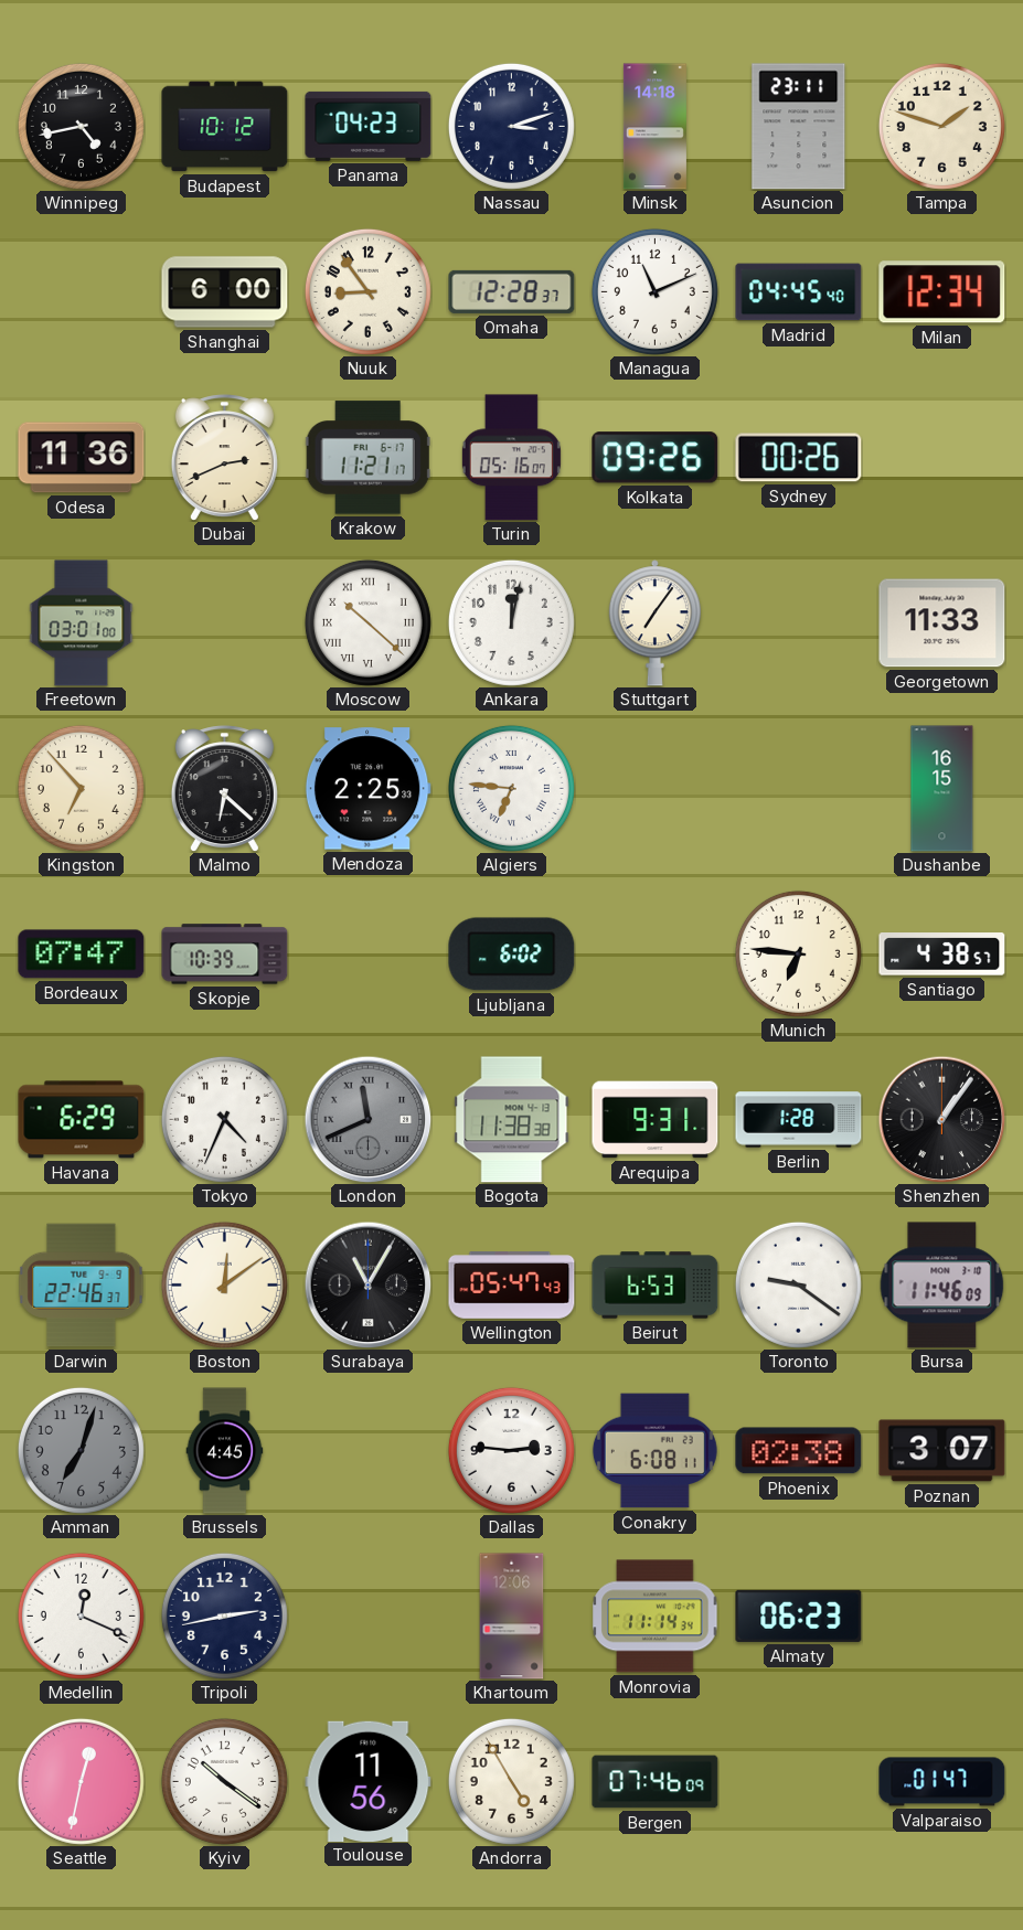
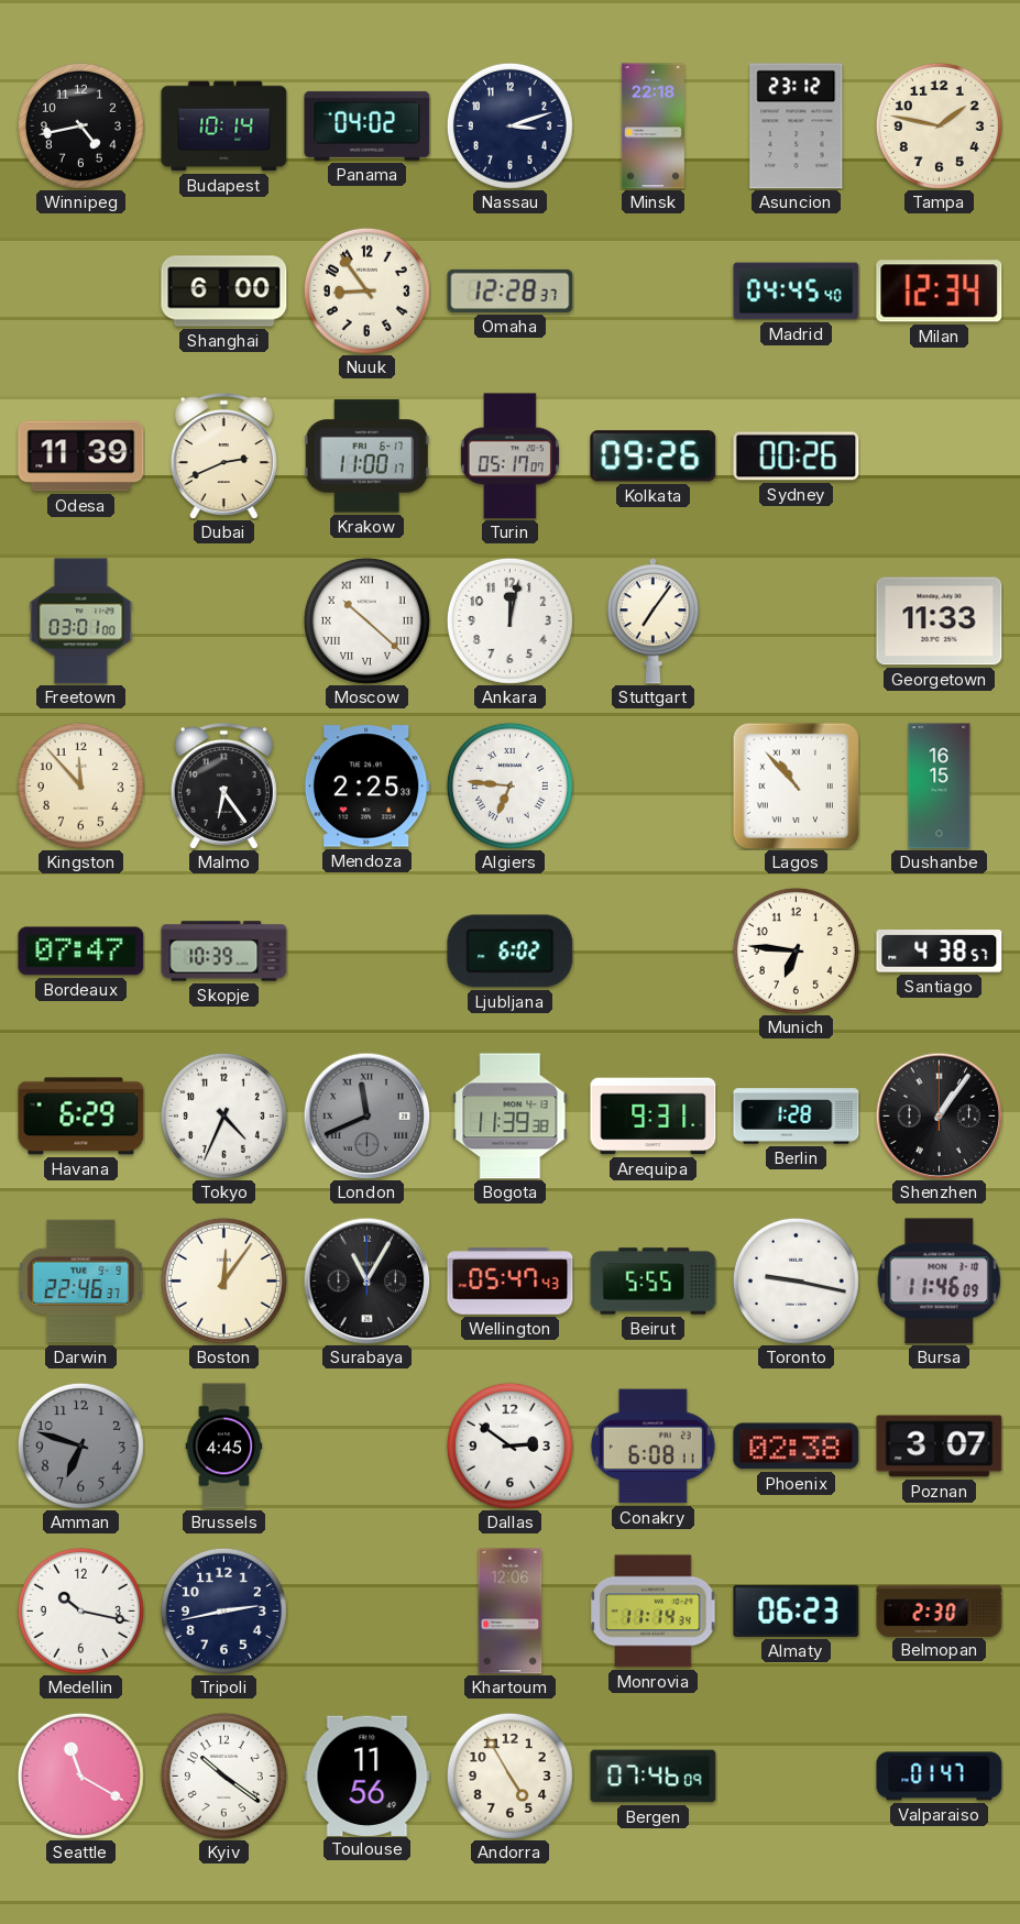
Budapest: 10:12 -> 10:14
Panama: 04:23 -> 04:02
Minsk: 14:18 -> 22:18
Asuncion: 23:11 -> 23:12
Tampa: 1:48 -> 1:47
Managua: 11:11 -> none
Odesa: 11:36 -> 11:39
Krakow: 11:21 -> 11:00
Turin: 05:16 -> 05:17
Kingston: 6:53 -> 11:53
Malmo: 6:22 -> 6:24
Lagos: none -> 10:53
Bogota: 11:38 -> 11:39
Boston: 12:09 -> 12:06
Beirut: 6:53 -> 5:55
Toronto: 9:21 -> 9:17
Amman: 7:03 -> 6:48
Dallas: 2:46 -> 2:51
Medellin: 12:19 -> 10:17
Belmopan: none -> 2:30
Seattle: 12:32 -> 11:20
